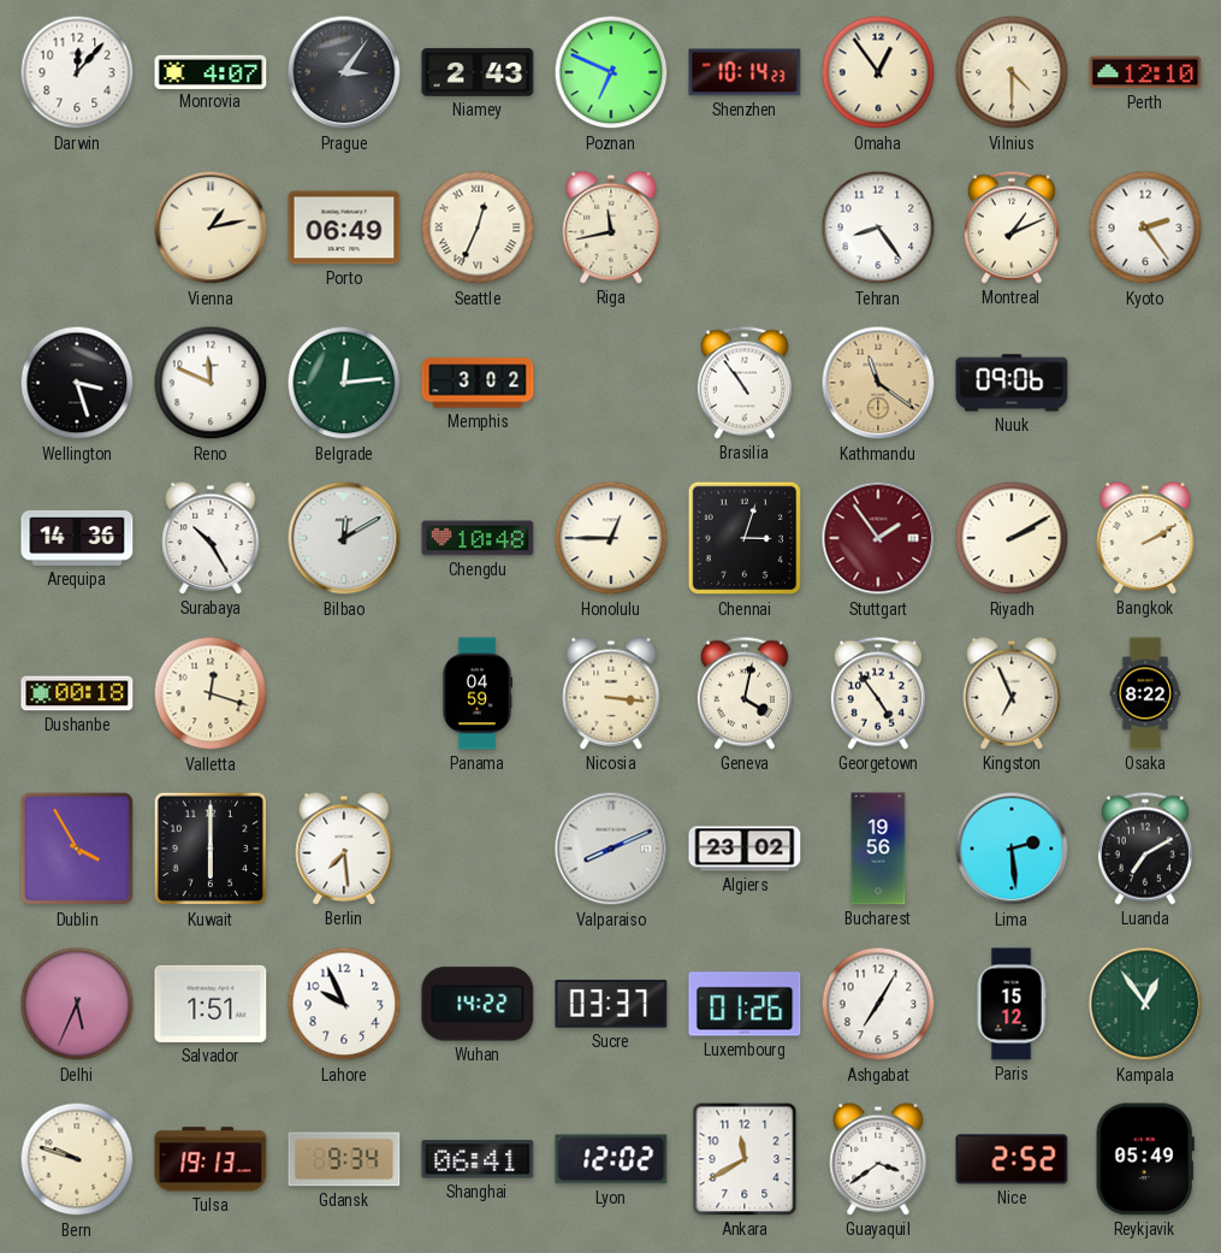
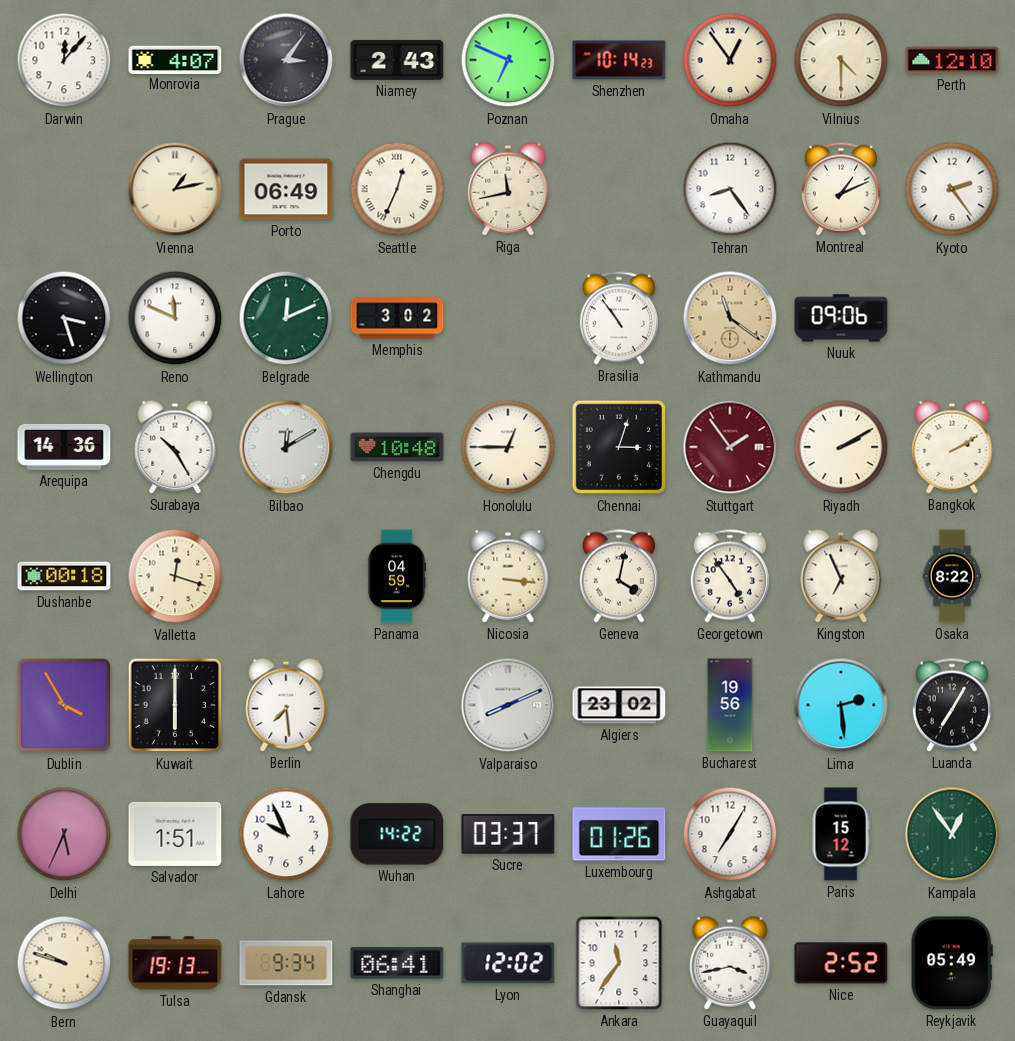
Belgrade: 12:14 -> 12:11
Luanda: 7:10 -> 7:05
Ankara: 11:40 -> 11:36
Guayaquil: 3:39 -> 3:43
